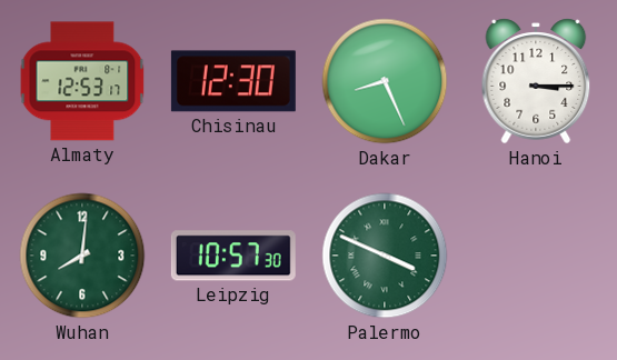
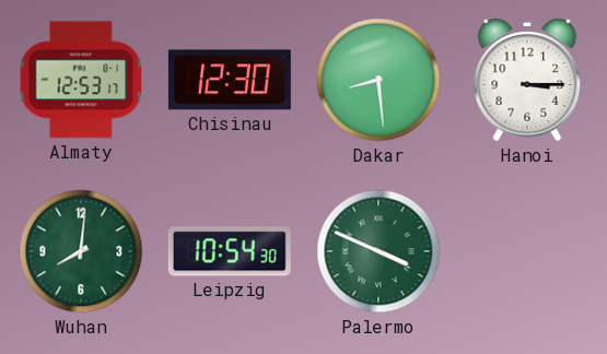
Dakar: 8:26 -> 8:29
Leipzig: 10:57 -> 10:54
